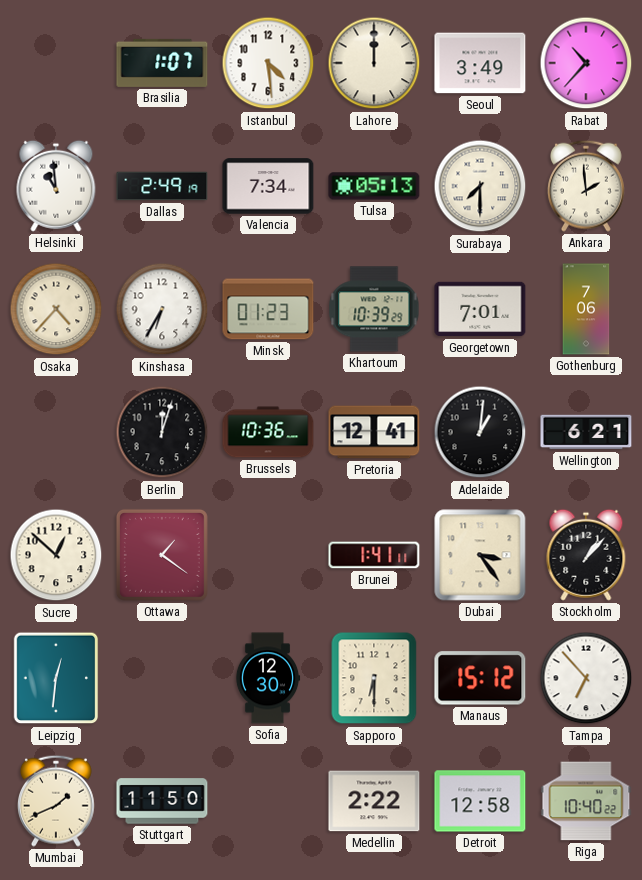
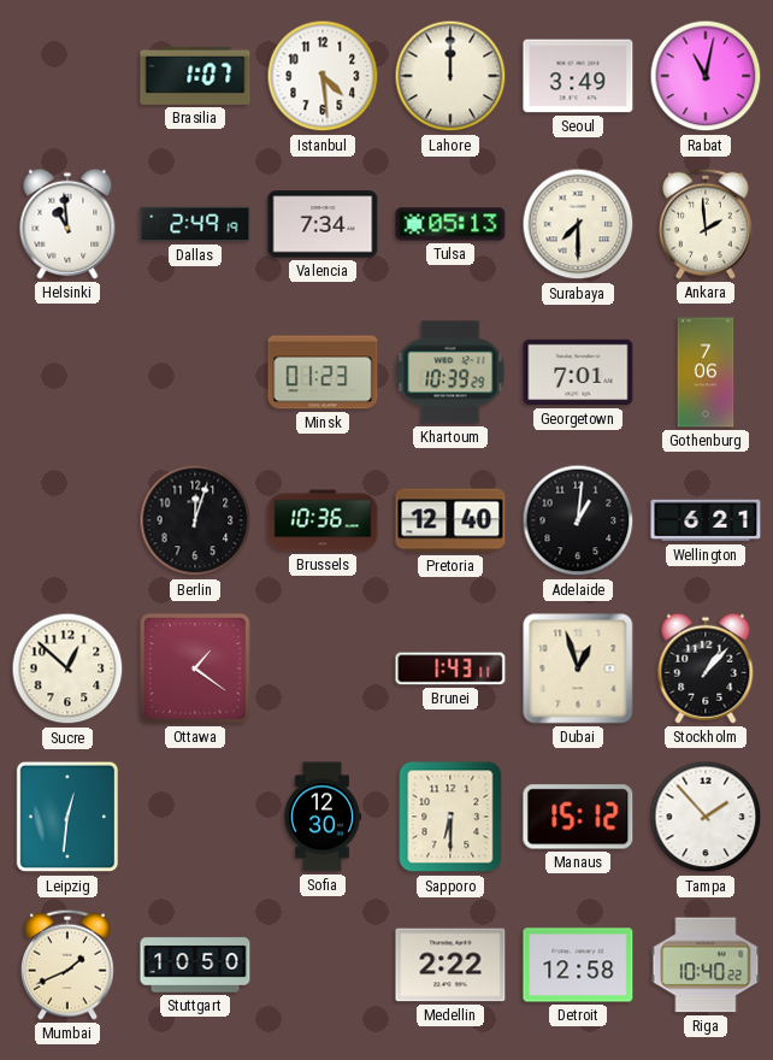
Rabat: 10:37 -> 11:02
Osaka: 4:37 -> none
Kinshasa: 6:35 -> none
Pretoria: 12:41 -> 12:40
Brunei: 1:41 -> 1:43
Dubai: 3:24 -> 12:57
Tampa: 6:53 -> 1:53
Stuttgart: 11:50 -> 10:50
